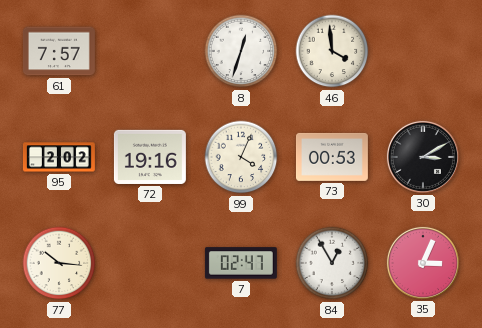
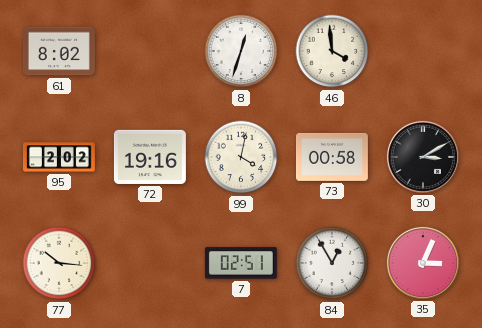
61: 7:57 -> 8:02
99: 4:04 -> 4:02
73: 00:53 -> 00:58
7: 02:47 -> 02:51
